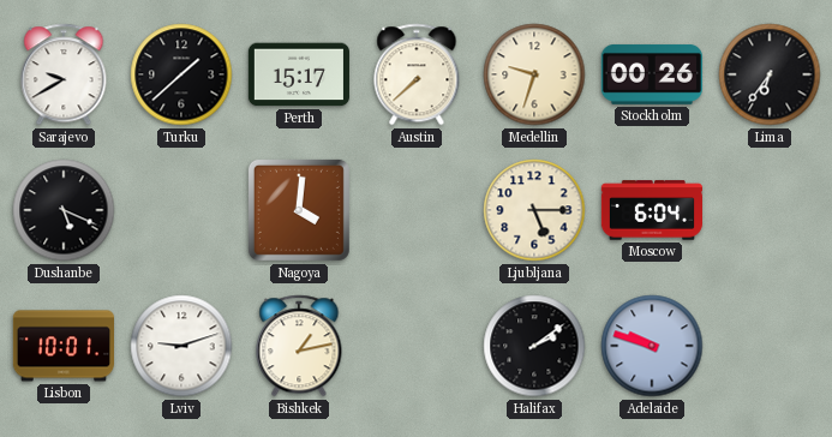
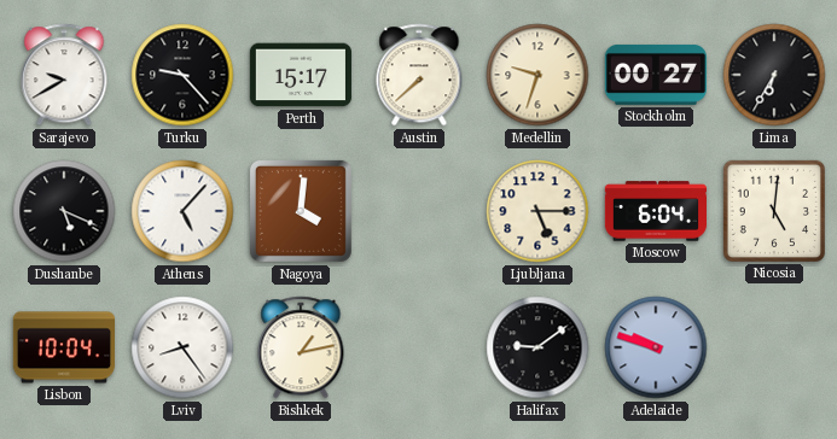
Turku: 1:38 -> 9:23
Stockholm: 00:26 -> 00:27
Lima: 6:36 -> 6:35
Athens: none -> 5:07
Nicosia: none -> 5:01
Lisbon: 10:01 -> 10:04
Lviv: 9:12 -> 8:24
Halifax: 2:09 -> 9:09
